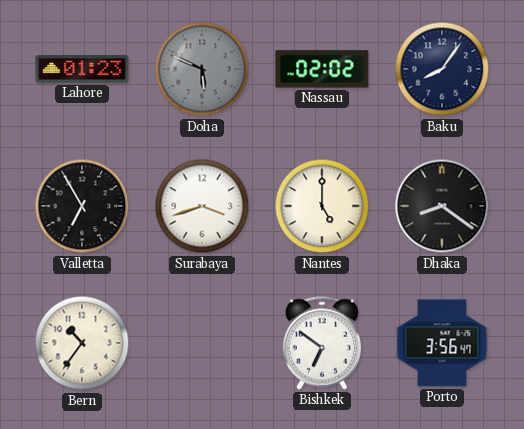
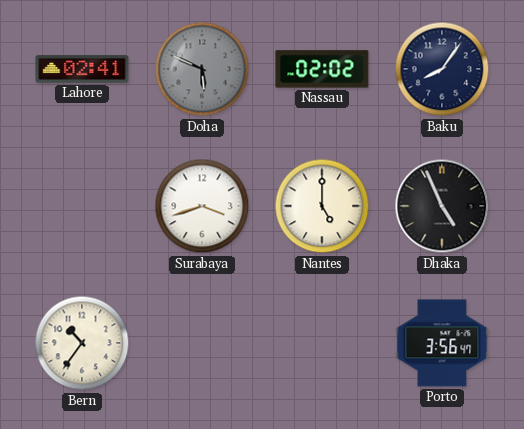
Lahore: 01:23 -> 02:41
Valletta: 6:55 -> none
Dhaka: 8:21 -> 4:56
Bishkek: 6:51 -> none
